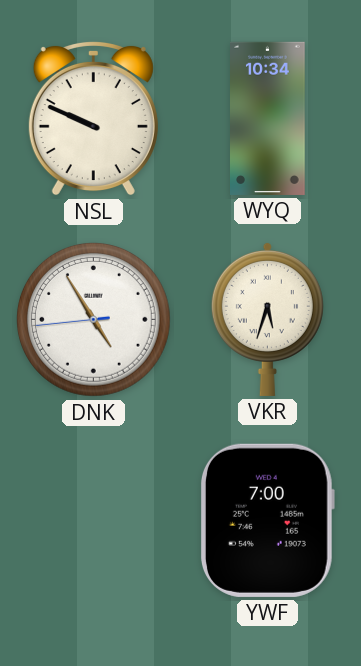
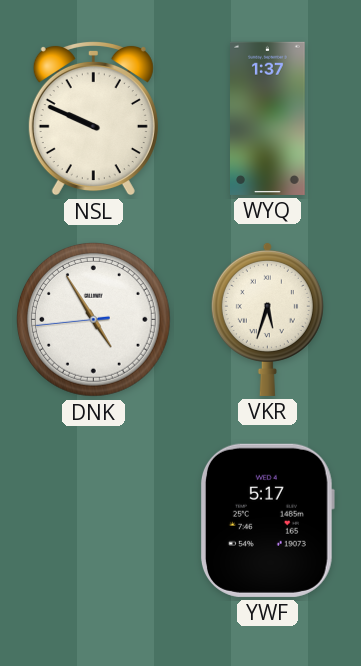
WYQ: 10:34 -> 1:37
YWF: 7:00 -> 5:17
